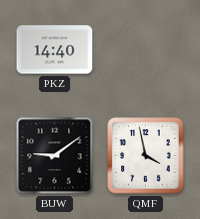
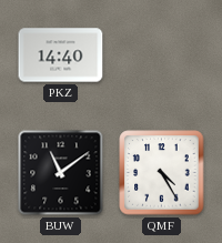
BUW: 9:09 -> 11:09
QMF: 3:58 -> 4:25
